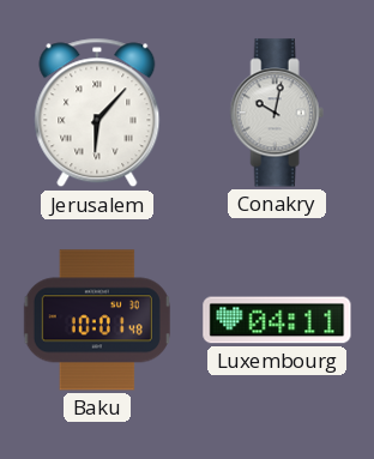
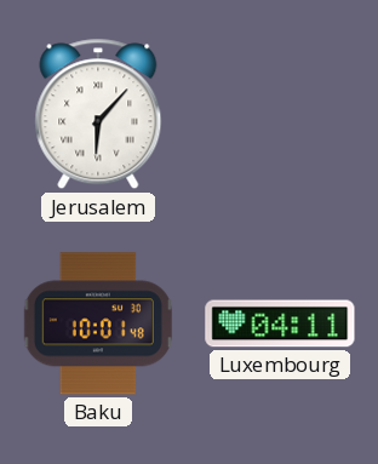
Conakry: 10:02 -> none
